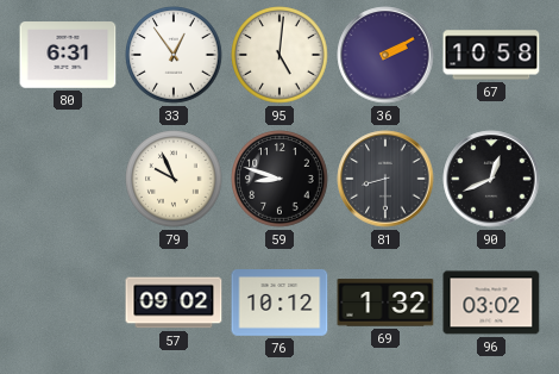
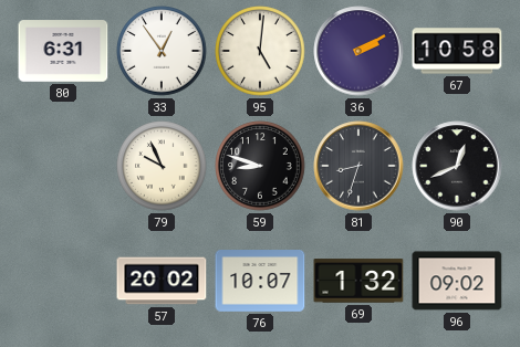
81: 8:30 -> 8:33
57: 09:02 -> 20:02
76: 10:12 -> 10:07
96: 03:02 -> 09:02
